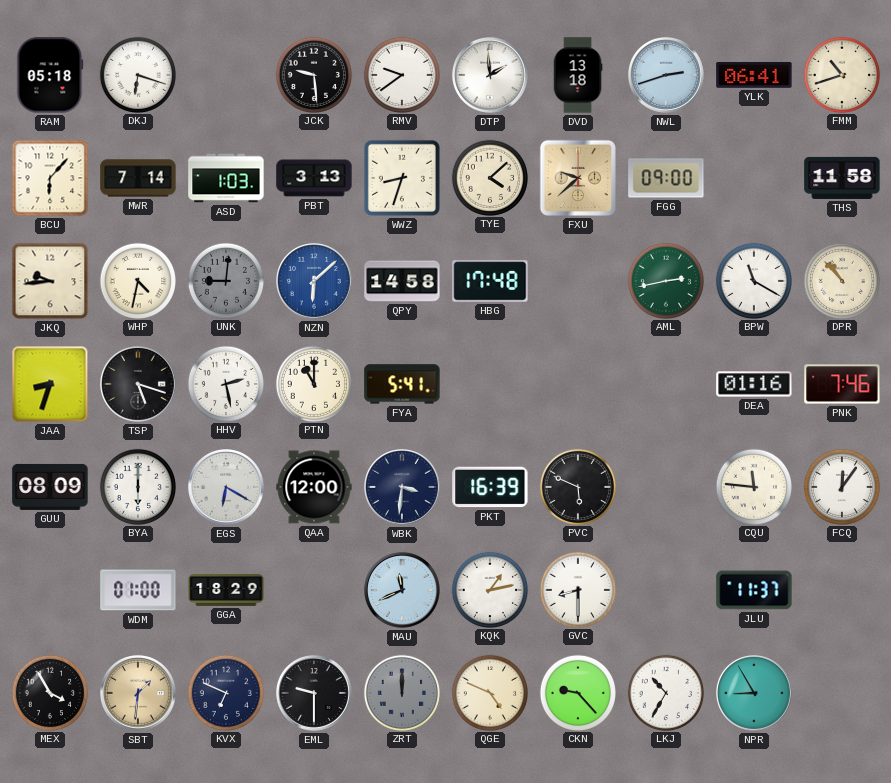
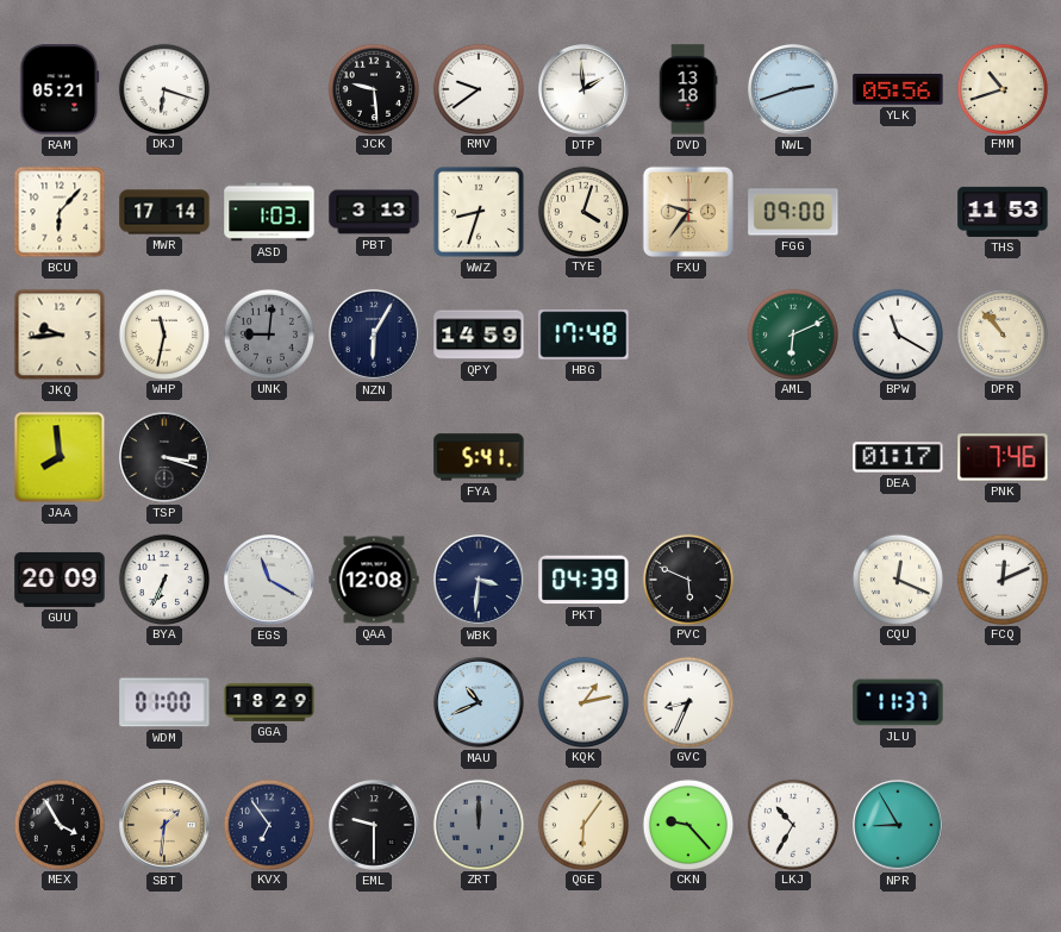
RAM: 05:18 -> 05:21
YLK: 06:41 -> 05:56
MWR: 7:14 -> 17:14
TYE: 4:08 -> 4:03
FXU: 9:38 -> 9:36
THS: 11:58 -> 11:53
WHP: 4:32 -> 11:32
NZN: 6:08 -> 6:05
NZN dial: blue -> navy
QPY: 14:58 -> 14:59
AML: 2:43 -> 6:11
JAA: 8:33 -> 7:59
TSP: 5:18 -> 3:18
HHV: 2:28 -> none
PTN: 11:00 -> none
DEA: 01:16 -> 01:17
GUU: 08:09 -> 20:09
BYA: 6:00 -> 6:34
EGS: 6:20 -> 11:20
QAA: 12:00 -> 12:08
PKT: 16:39 -> 04:39
CQU: 11:46 -> 12:19
FCQ: 12:06 -> 12:11
MAU: 11:41 -> 10:41
GVC: 8:30 -> 8:34
KVX: 6:49 -> 6:54
QGE: 4:49 -> 6:06
